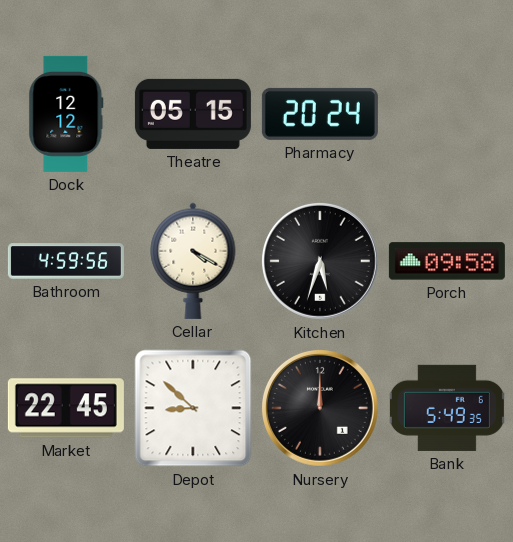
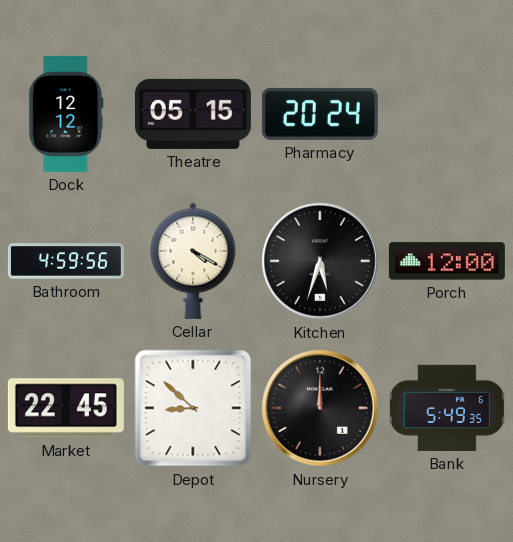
Porch: 09:58 -> 12:00
